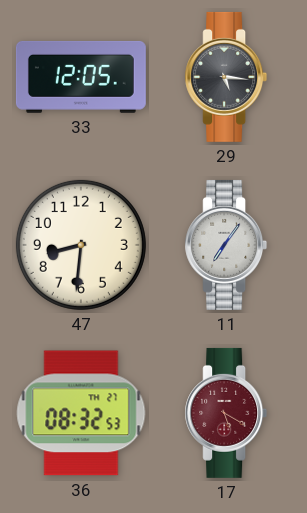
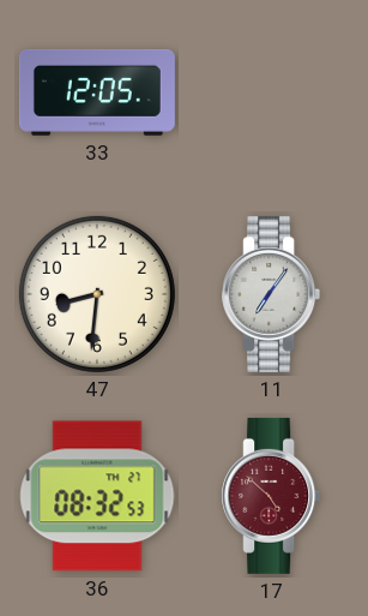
29: 5:16 -> none
17: 5:20 -> 4:52
